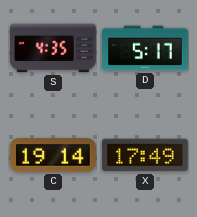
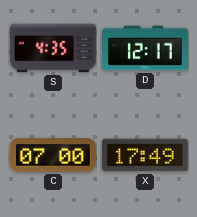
D: 5:17 -> 12:17
C: 19:14 -> 07:00
